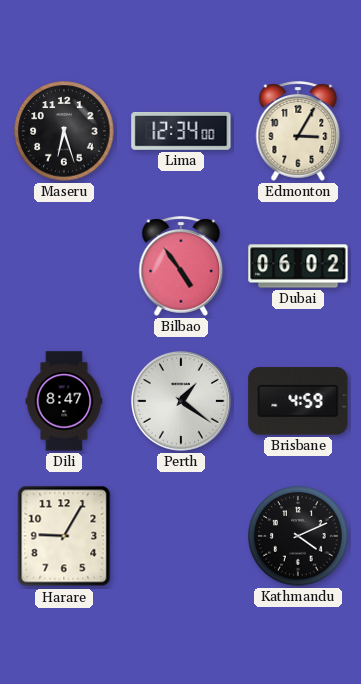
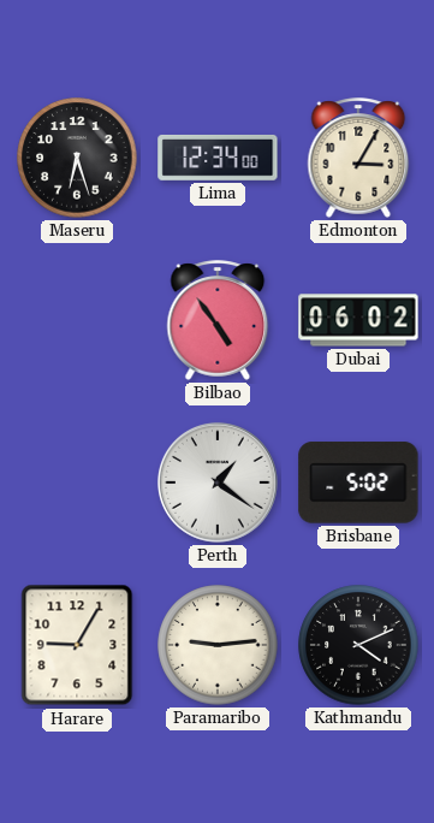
Dili: 8:47 -> none
Brisbane: 4:59 -> 5:02
Paramaribo: none -> 9:14
